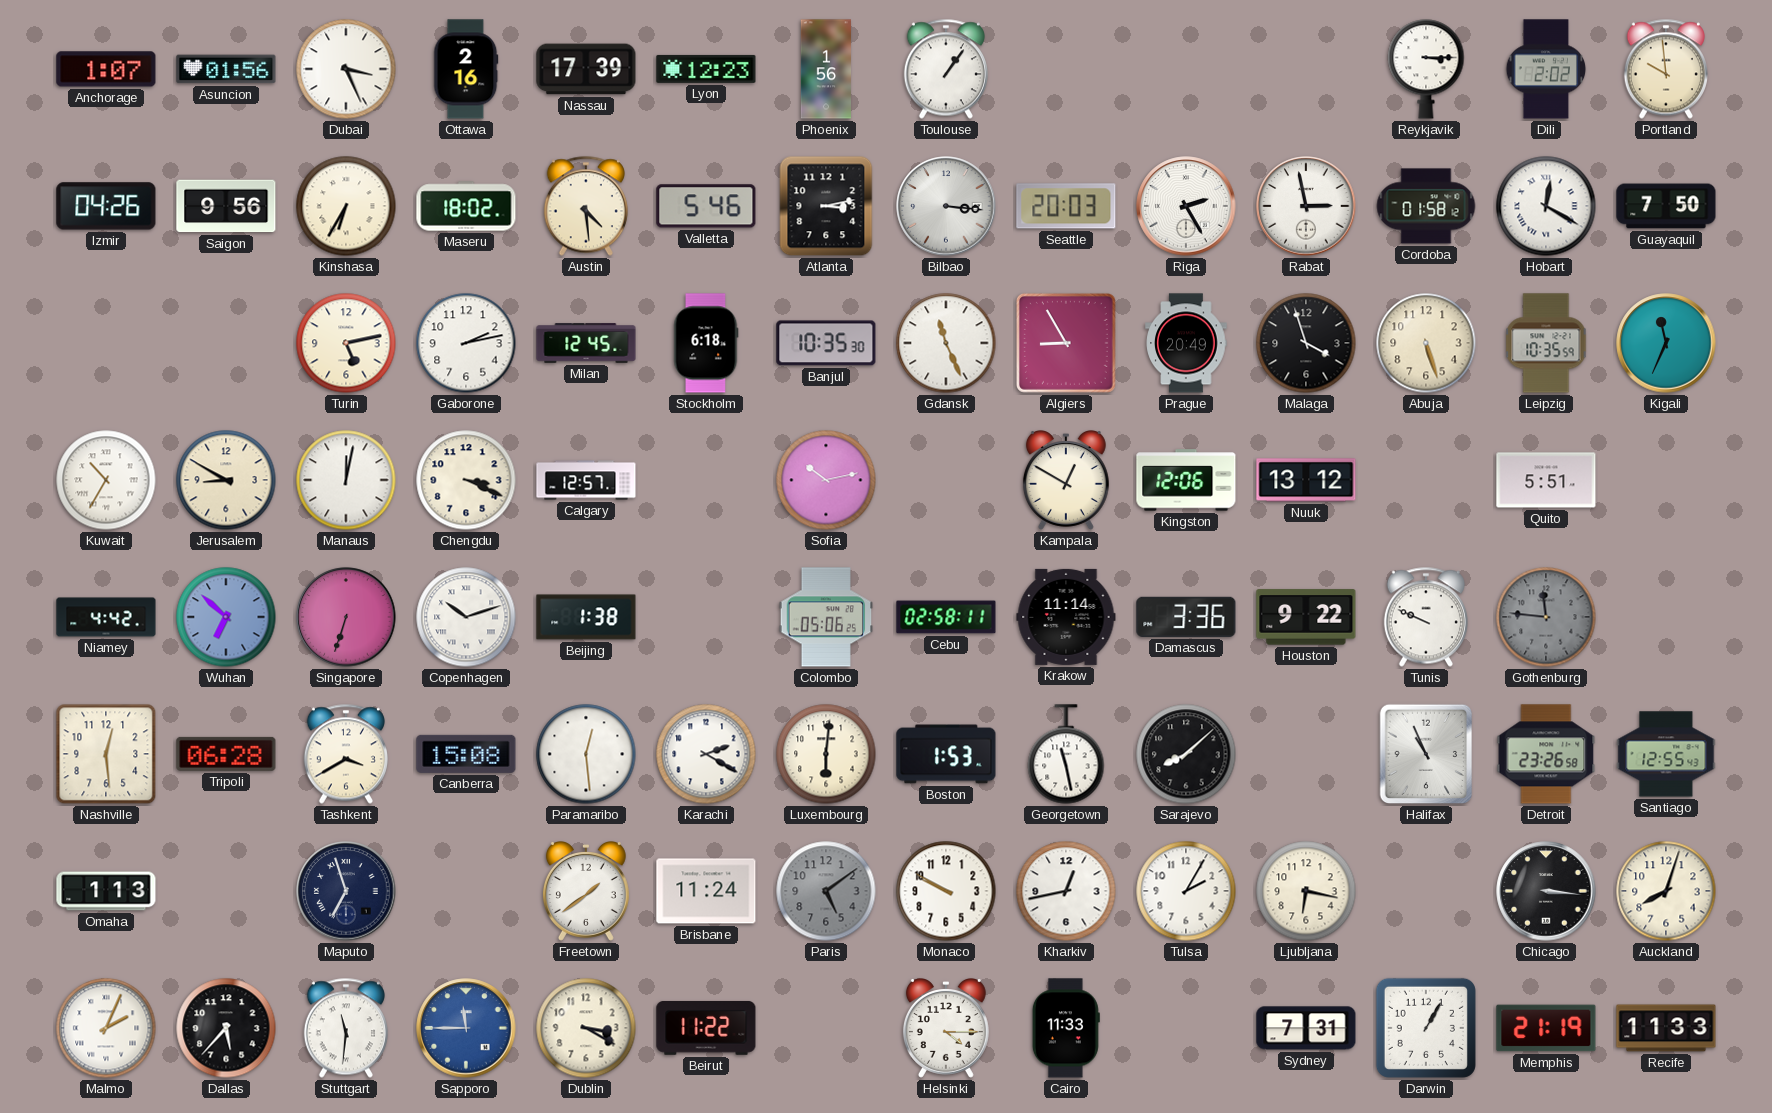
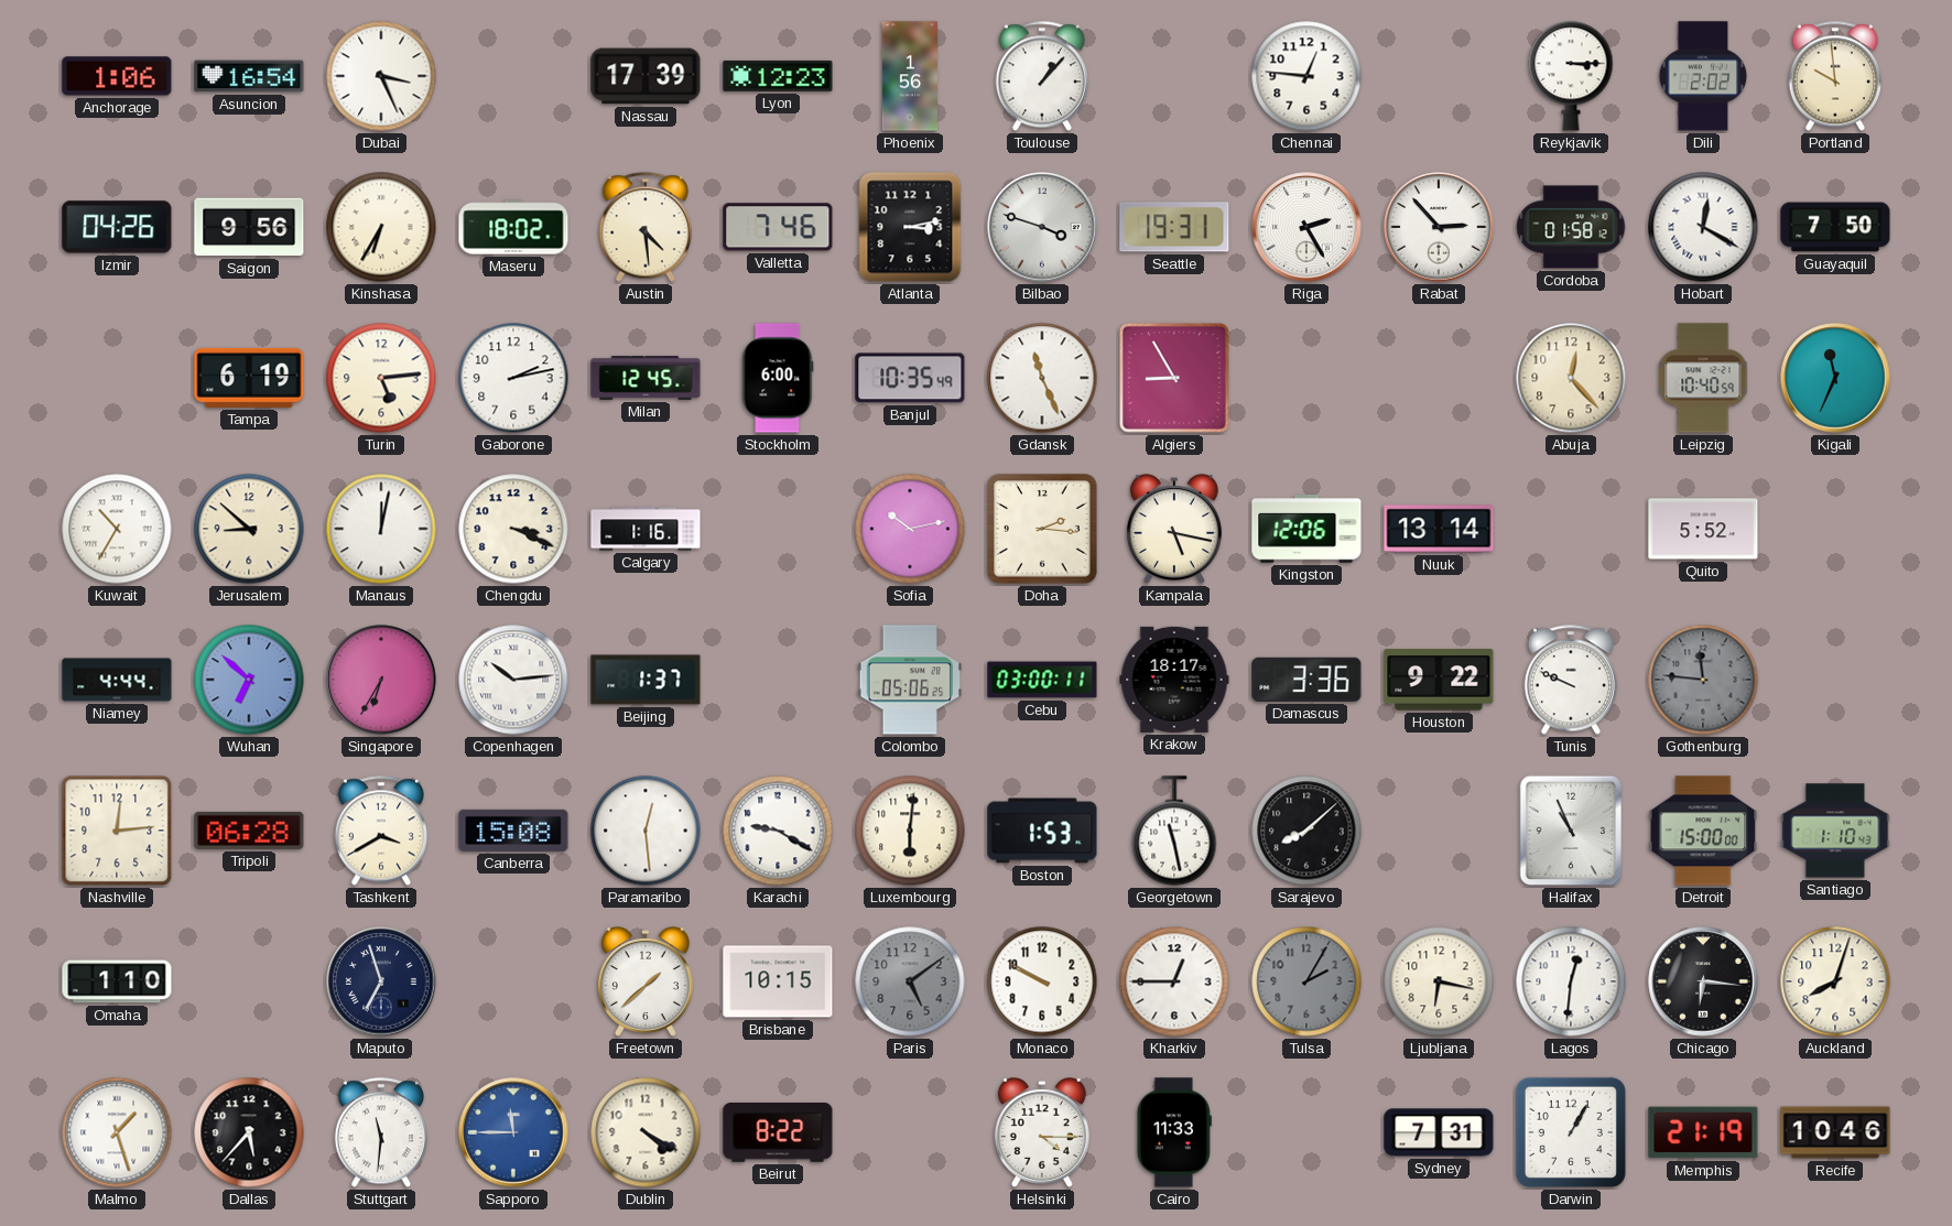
Anchorage: 1:07 -> 1:06
Asuncion: 01:56 -> 16:54
Ottawa: 2:16 -> none
Toulouse: 1:06 -> 1:07
Chennai: none -> 12:46
Valletta: 5:46 -> 7:46
Bilbao: 3:16 -> 3:48
Seattle: 20:03 -> 19:31
Rabat: 2:58 -> 2:53
Tampa: none -> 6:19
Turin: 5:13 -> 5:14
Stockholm: 6:18 -> 6:00
Banjul: 10:35:30 -> 10:35:49
Prague: 20:49 -> none
Malaga: 3:57 -> none
Abuja: 5:27 -> 12:23
Leipzig: 10:35 -> 10:40
Jerusalem: 8:50 -> 8:52
Calgary: 12:57 -> 1:16
Doha: none -> 2:16
Kampala: 12:50 -> 5:17
Nuuk: 13:12 -> 13:14
Quito: 5:51 -> 5:52
Niamey: 4:42 -> 4:44
Singapore: 6:33 -> 6:35
Copenhagen: 10:12 -> 10:14
Beijing: 1:38 -> 1:37
Cebu: 02:58 -> 03:00
Krakow: 11:14 -> 18:17
Nashville: 12:29 -> 12:14
Karachi: 2:20 -> 9:20
Detroit: 23:26 -> 15:00
Santiago: 12:55 -> 1:10
Omaha: 1:13 -> 1:10
Freetown: 1:39 -> 1:38
Brisbane: 11:24 -> 10:15
Kharkiv: 12:43 -> 12:45
Tulsa dial: white -> grey
Lagos: none -> 12:31
Chicago: 3:16 -> 6:16
Malmo: 2:04 -> 1:27
Dublin: 3:20 -> 4:20
Beirut: 11:22 -> 8:22
Recife: 11:33 -> 10:46
